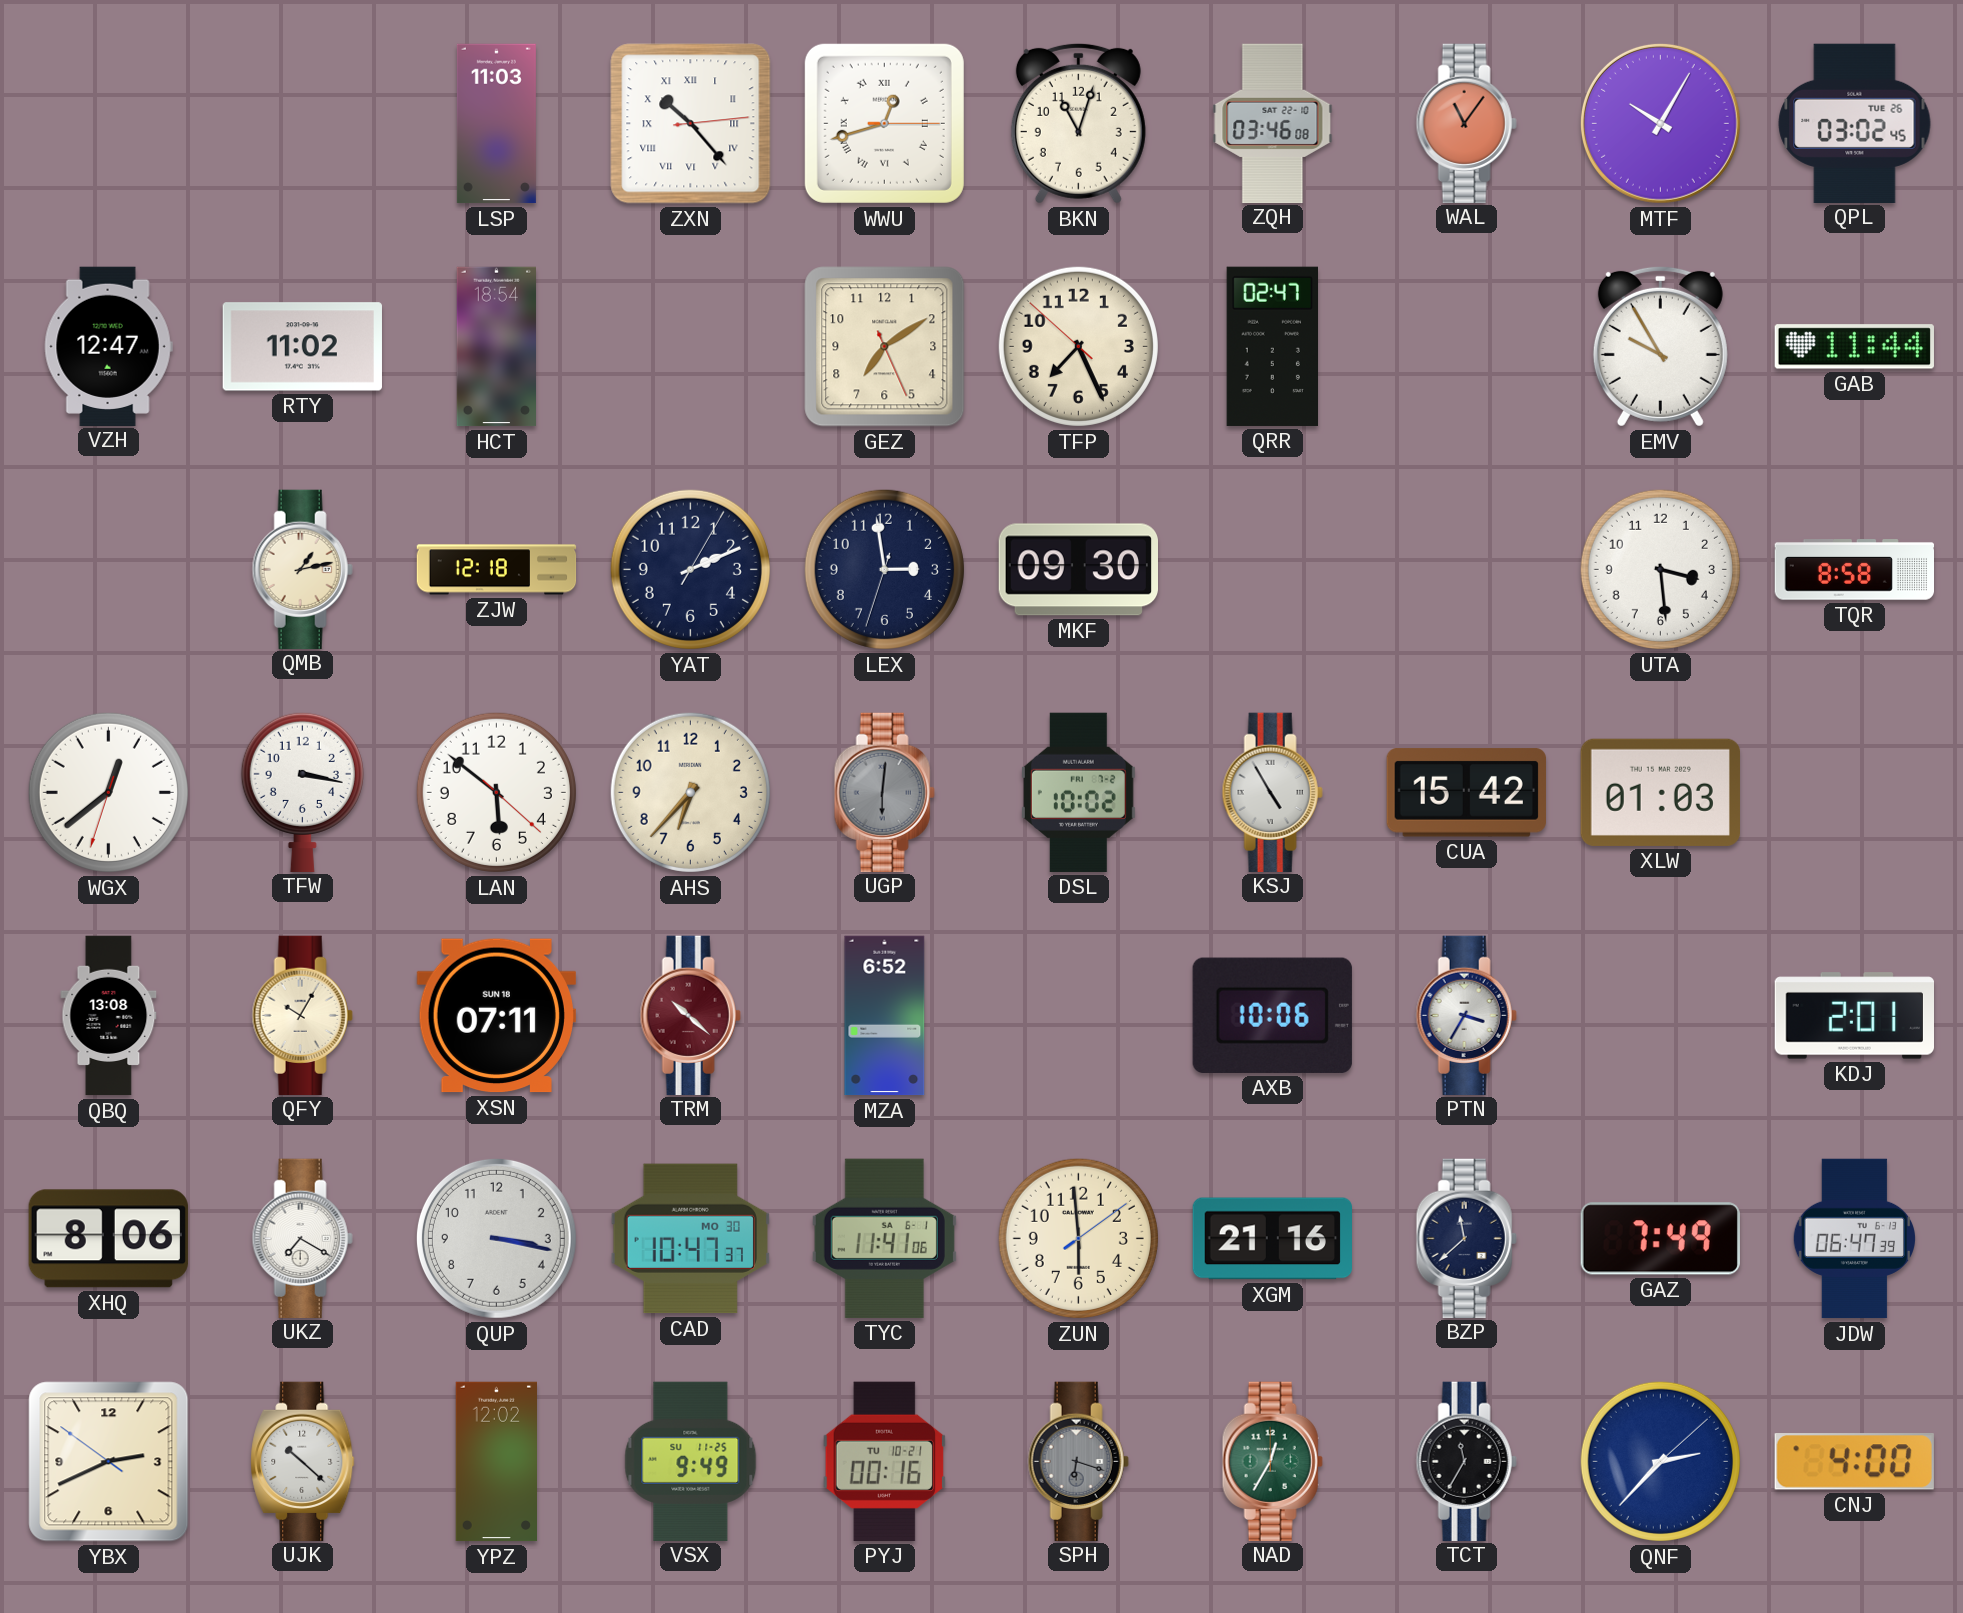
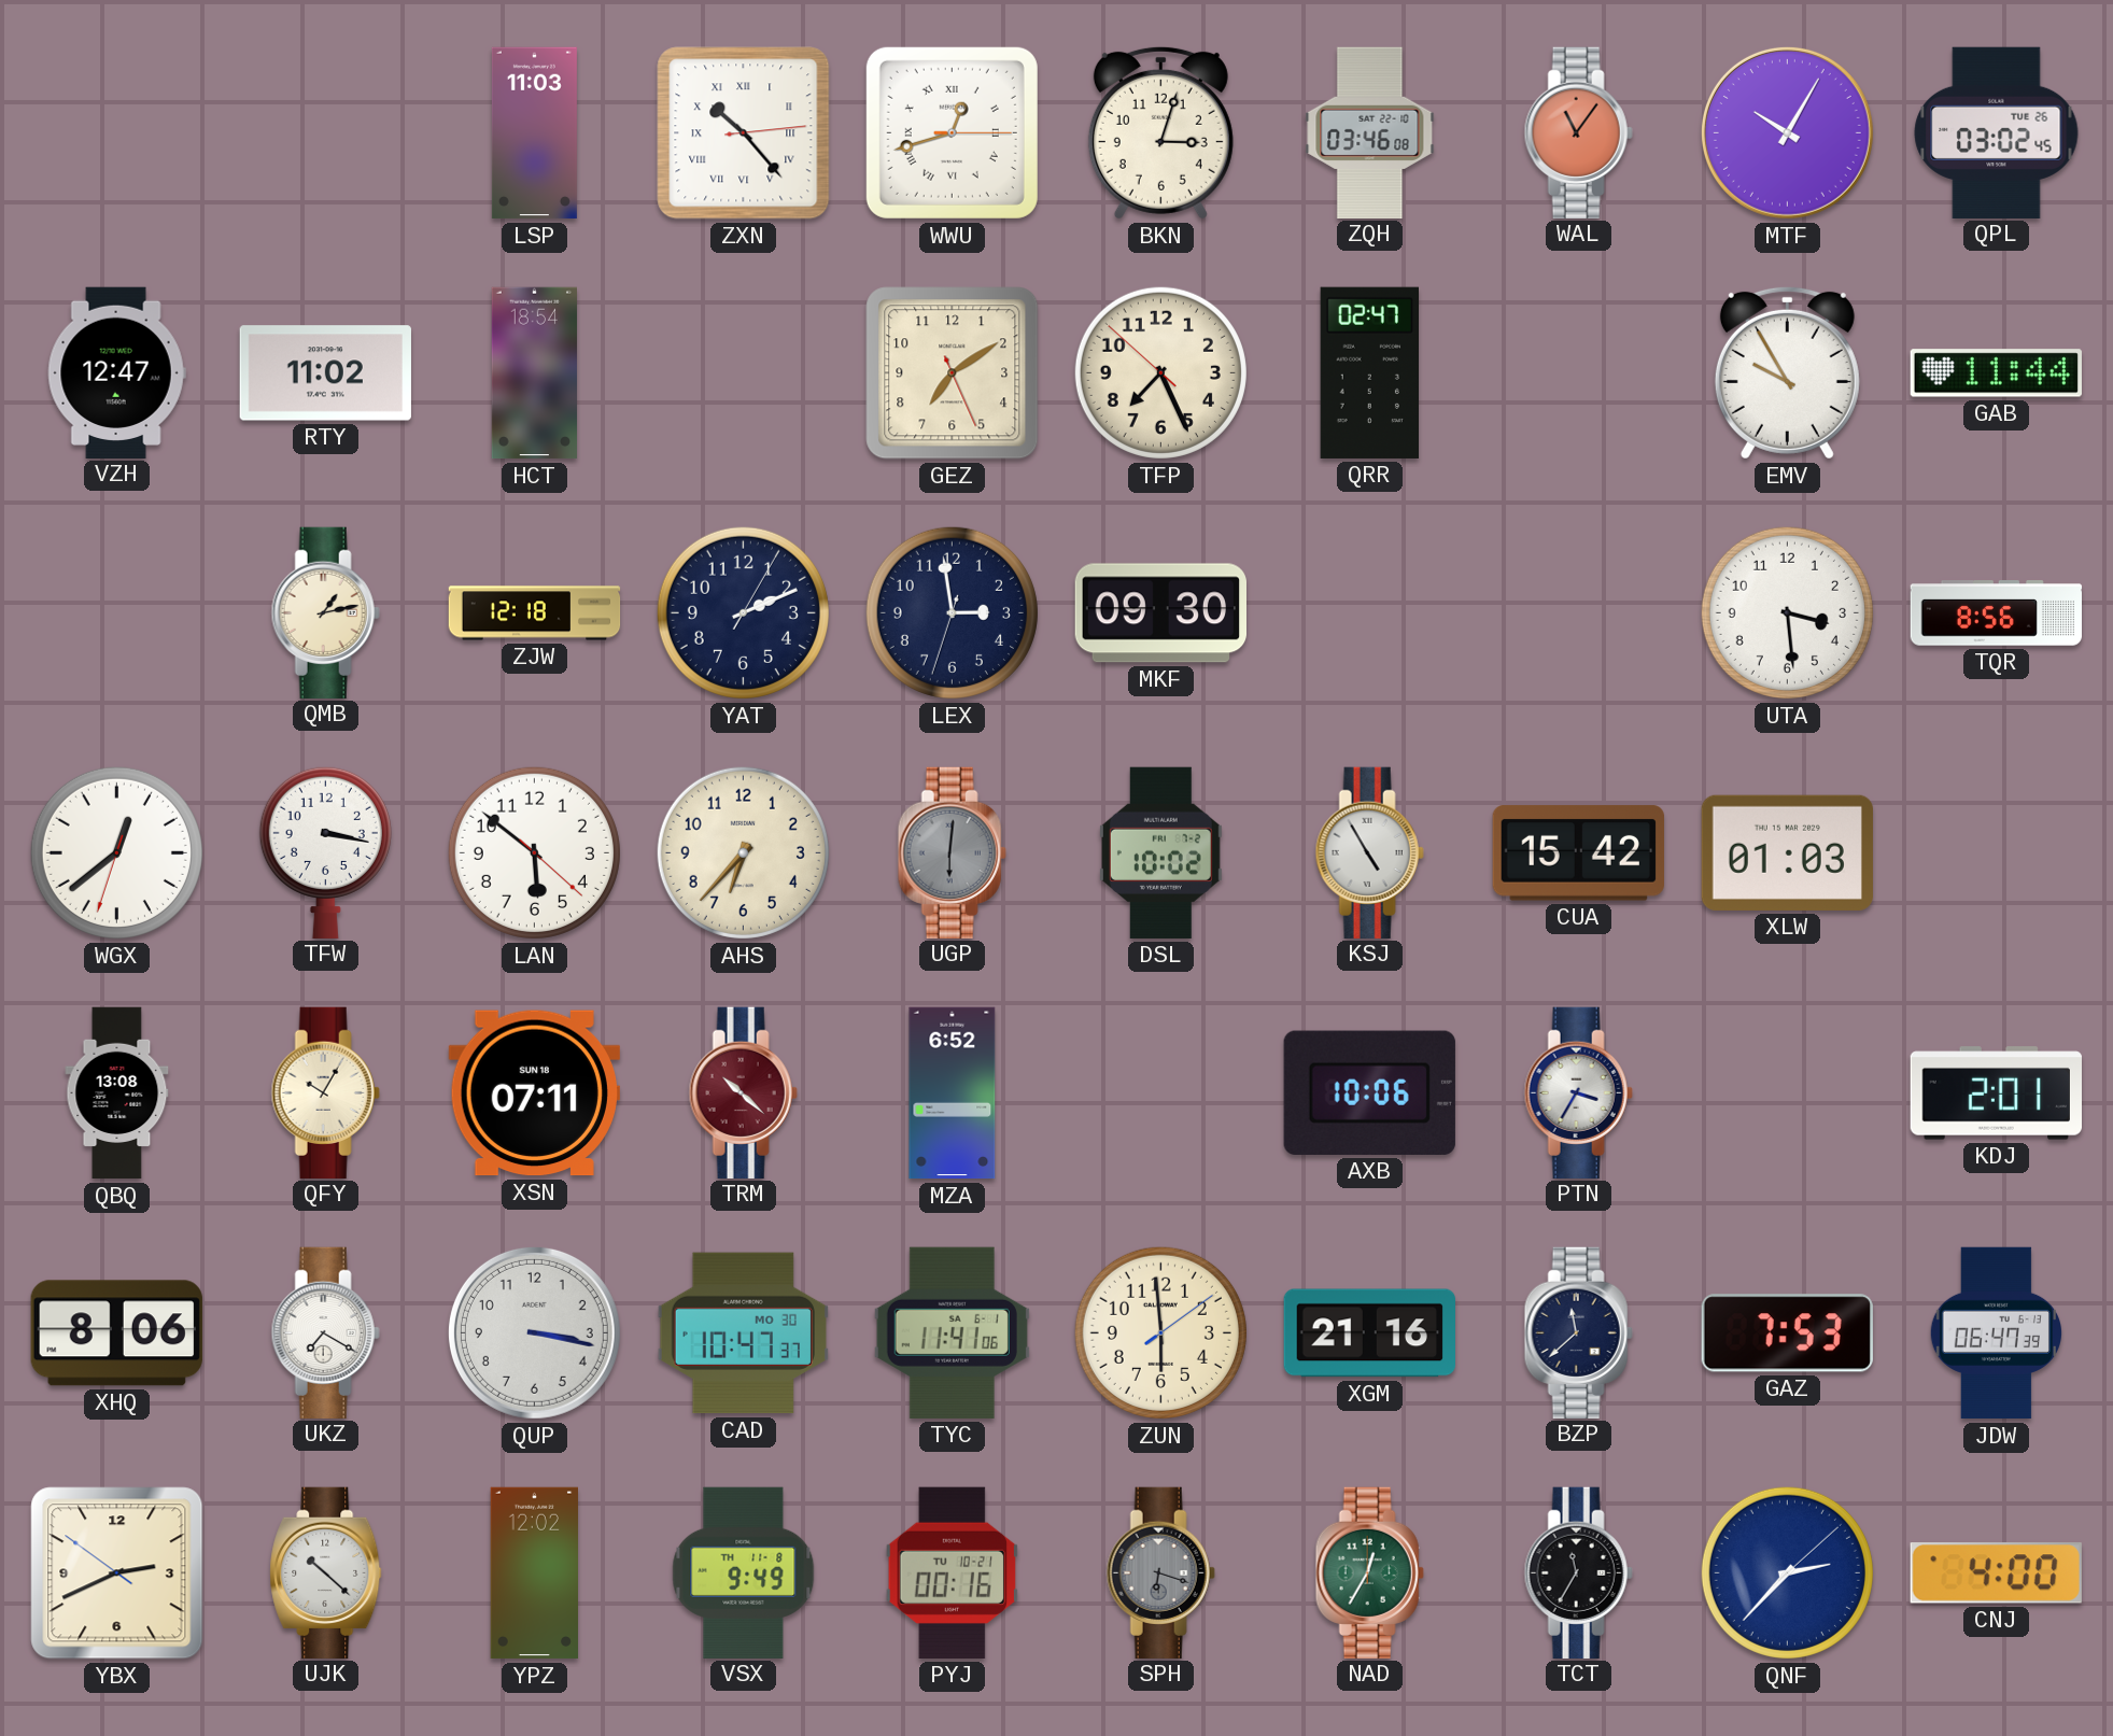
BKN: 11:03 -> 3:03
TQR: 8:58 -> 8:56
GAZ: 7:49 -> 7:53
VSX date: SU 11-25 -> TH 11-8
